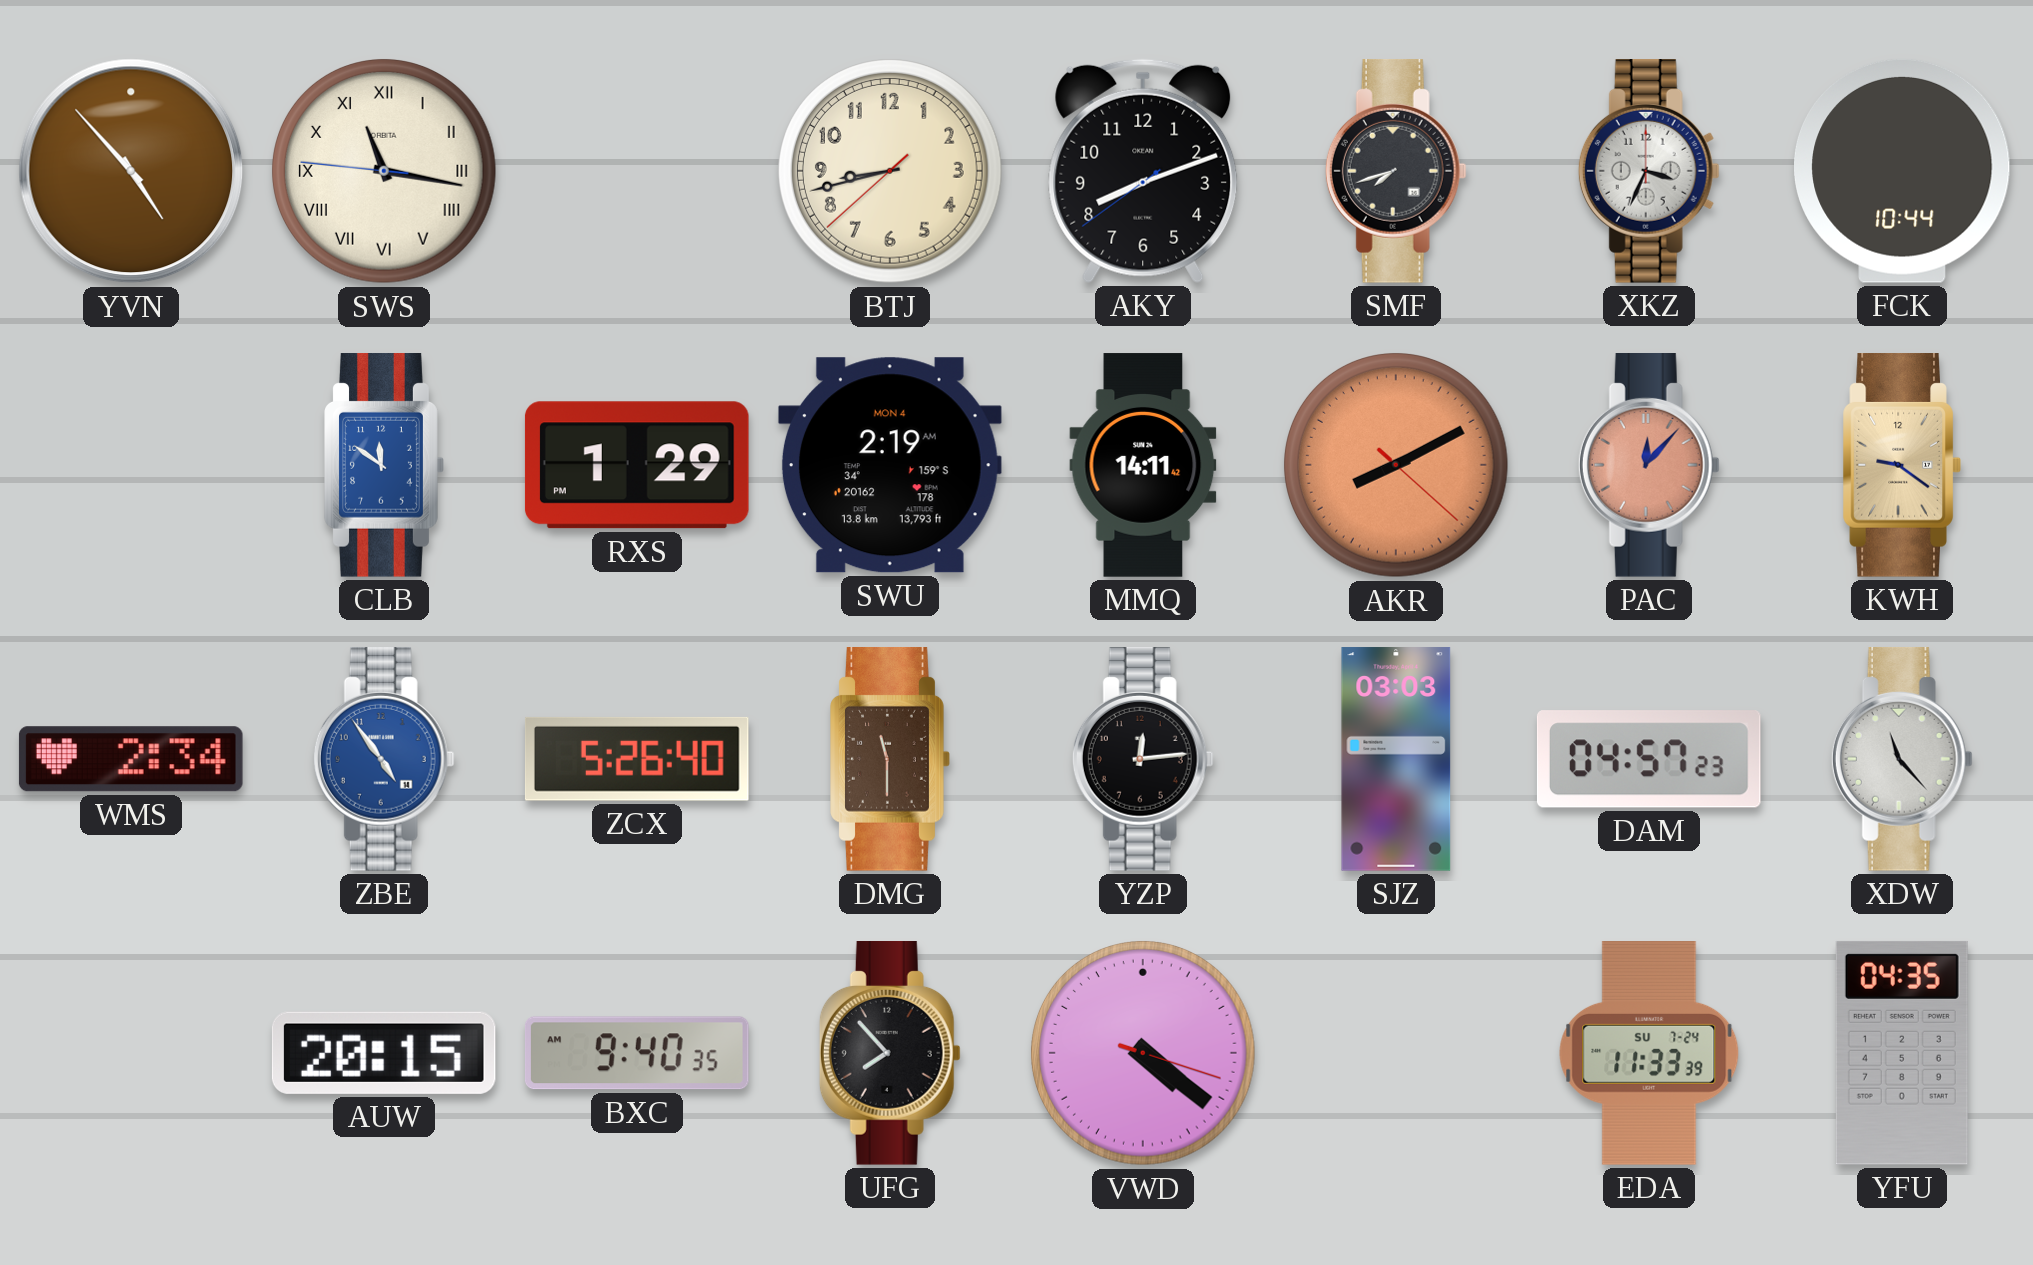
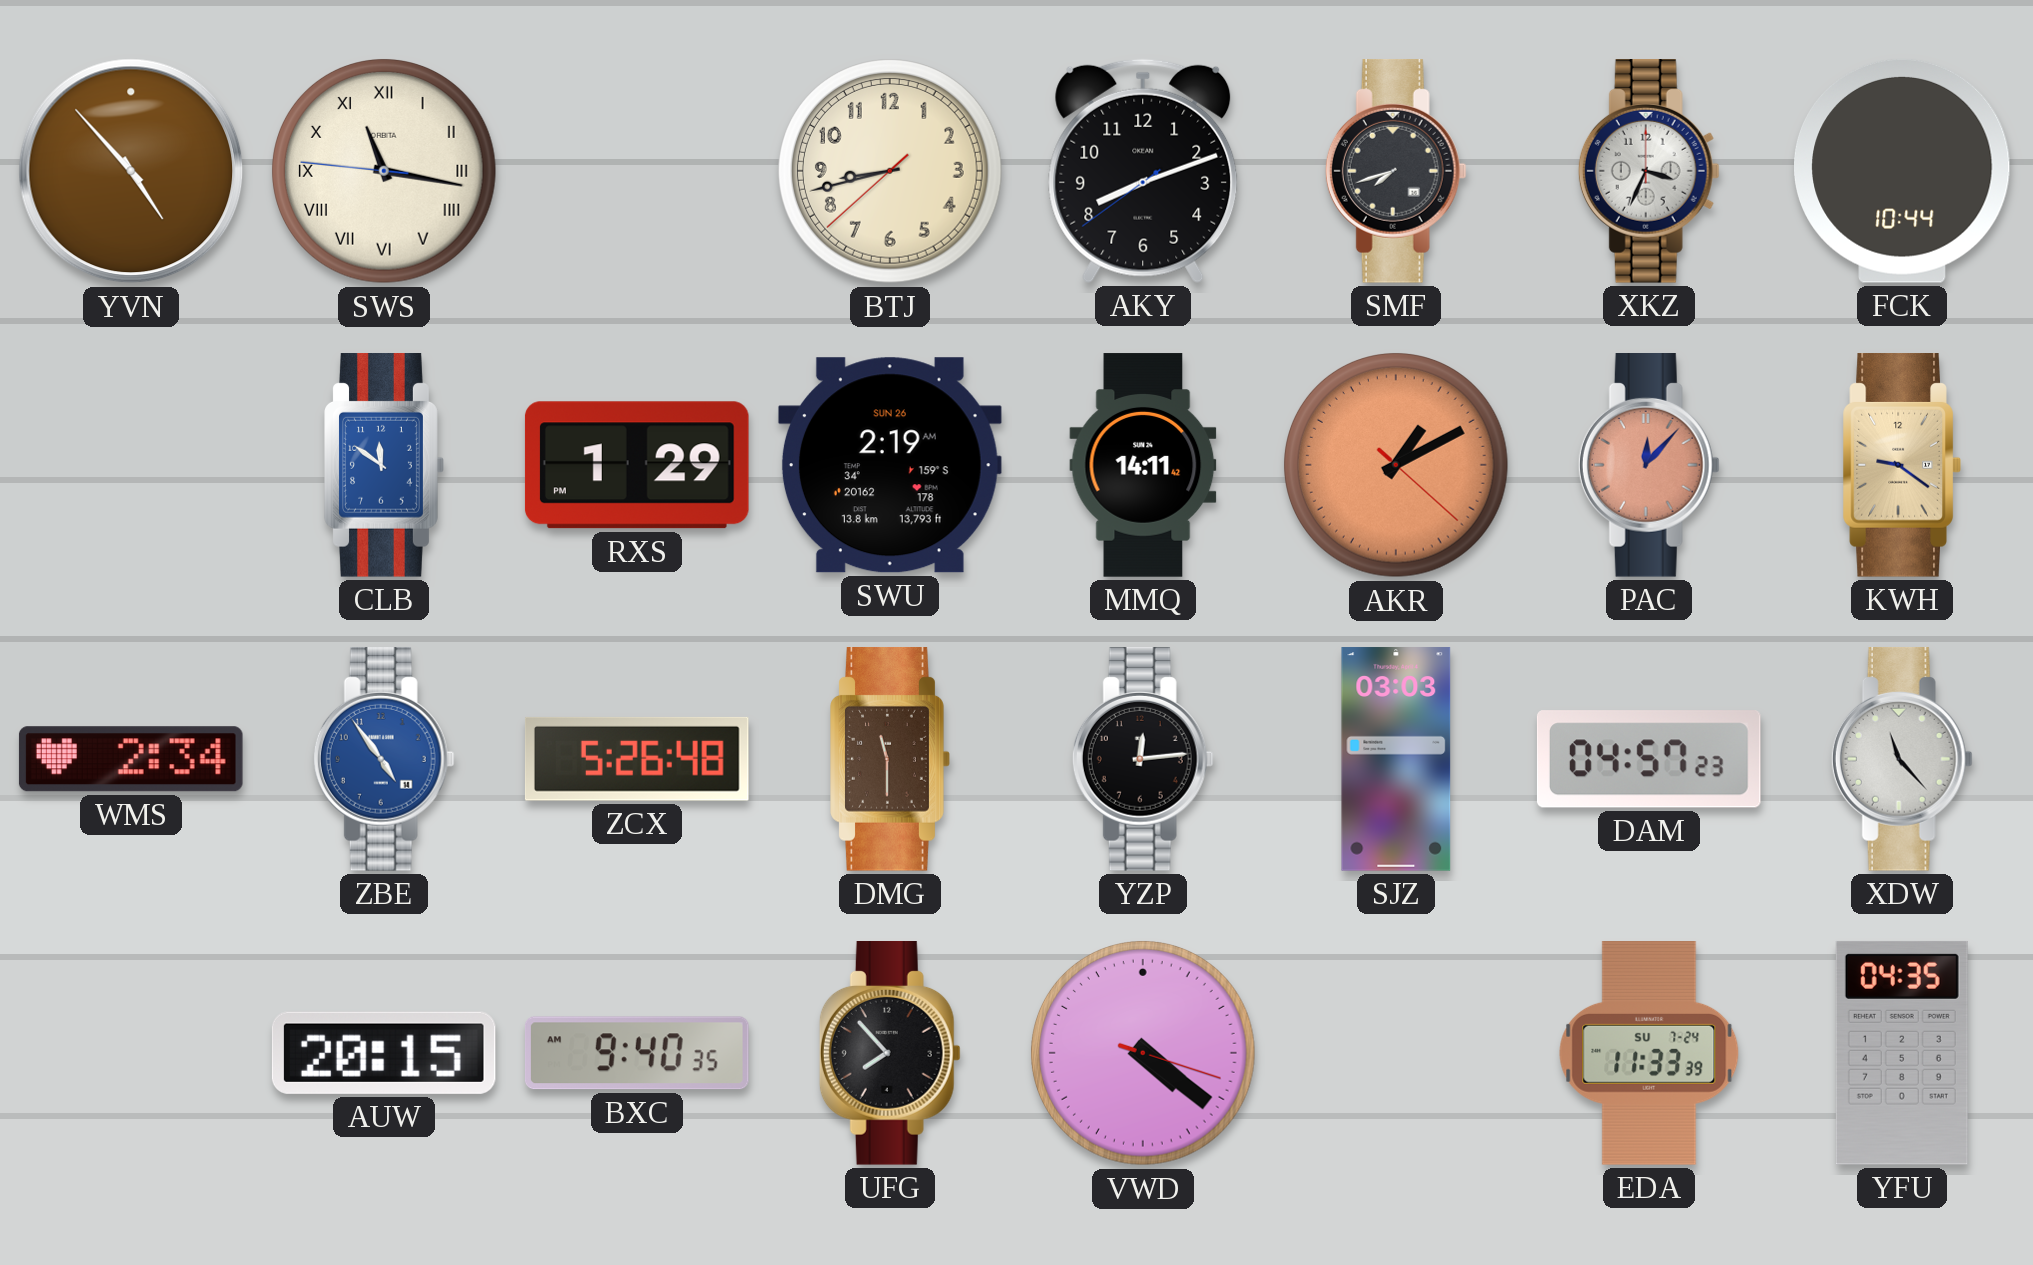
SWU date: MON 4 -> SUN 26
AKR: 8:10 -> 1:10
ZCX: 5:26:40 -> 5:26:48
